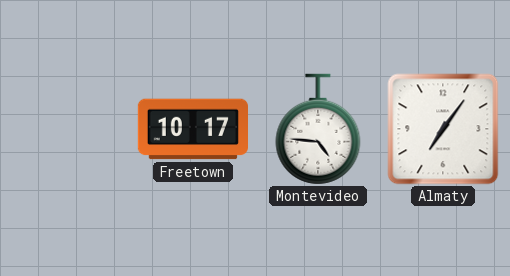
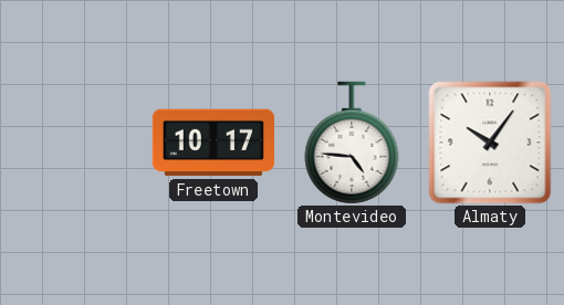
Almaty: 7:06 -> 10:06
